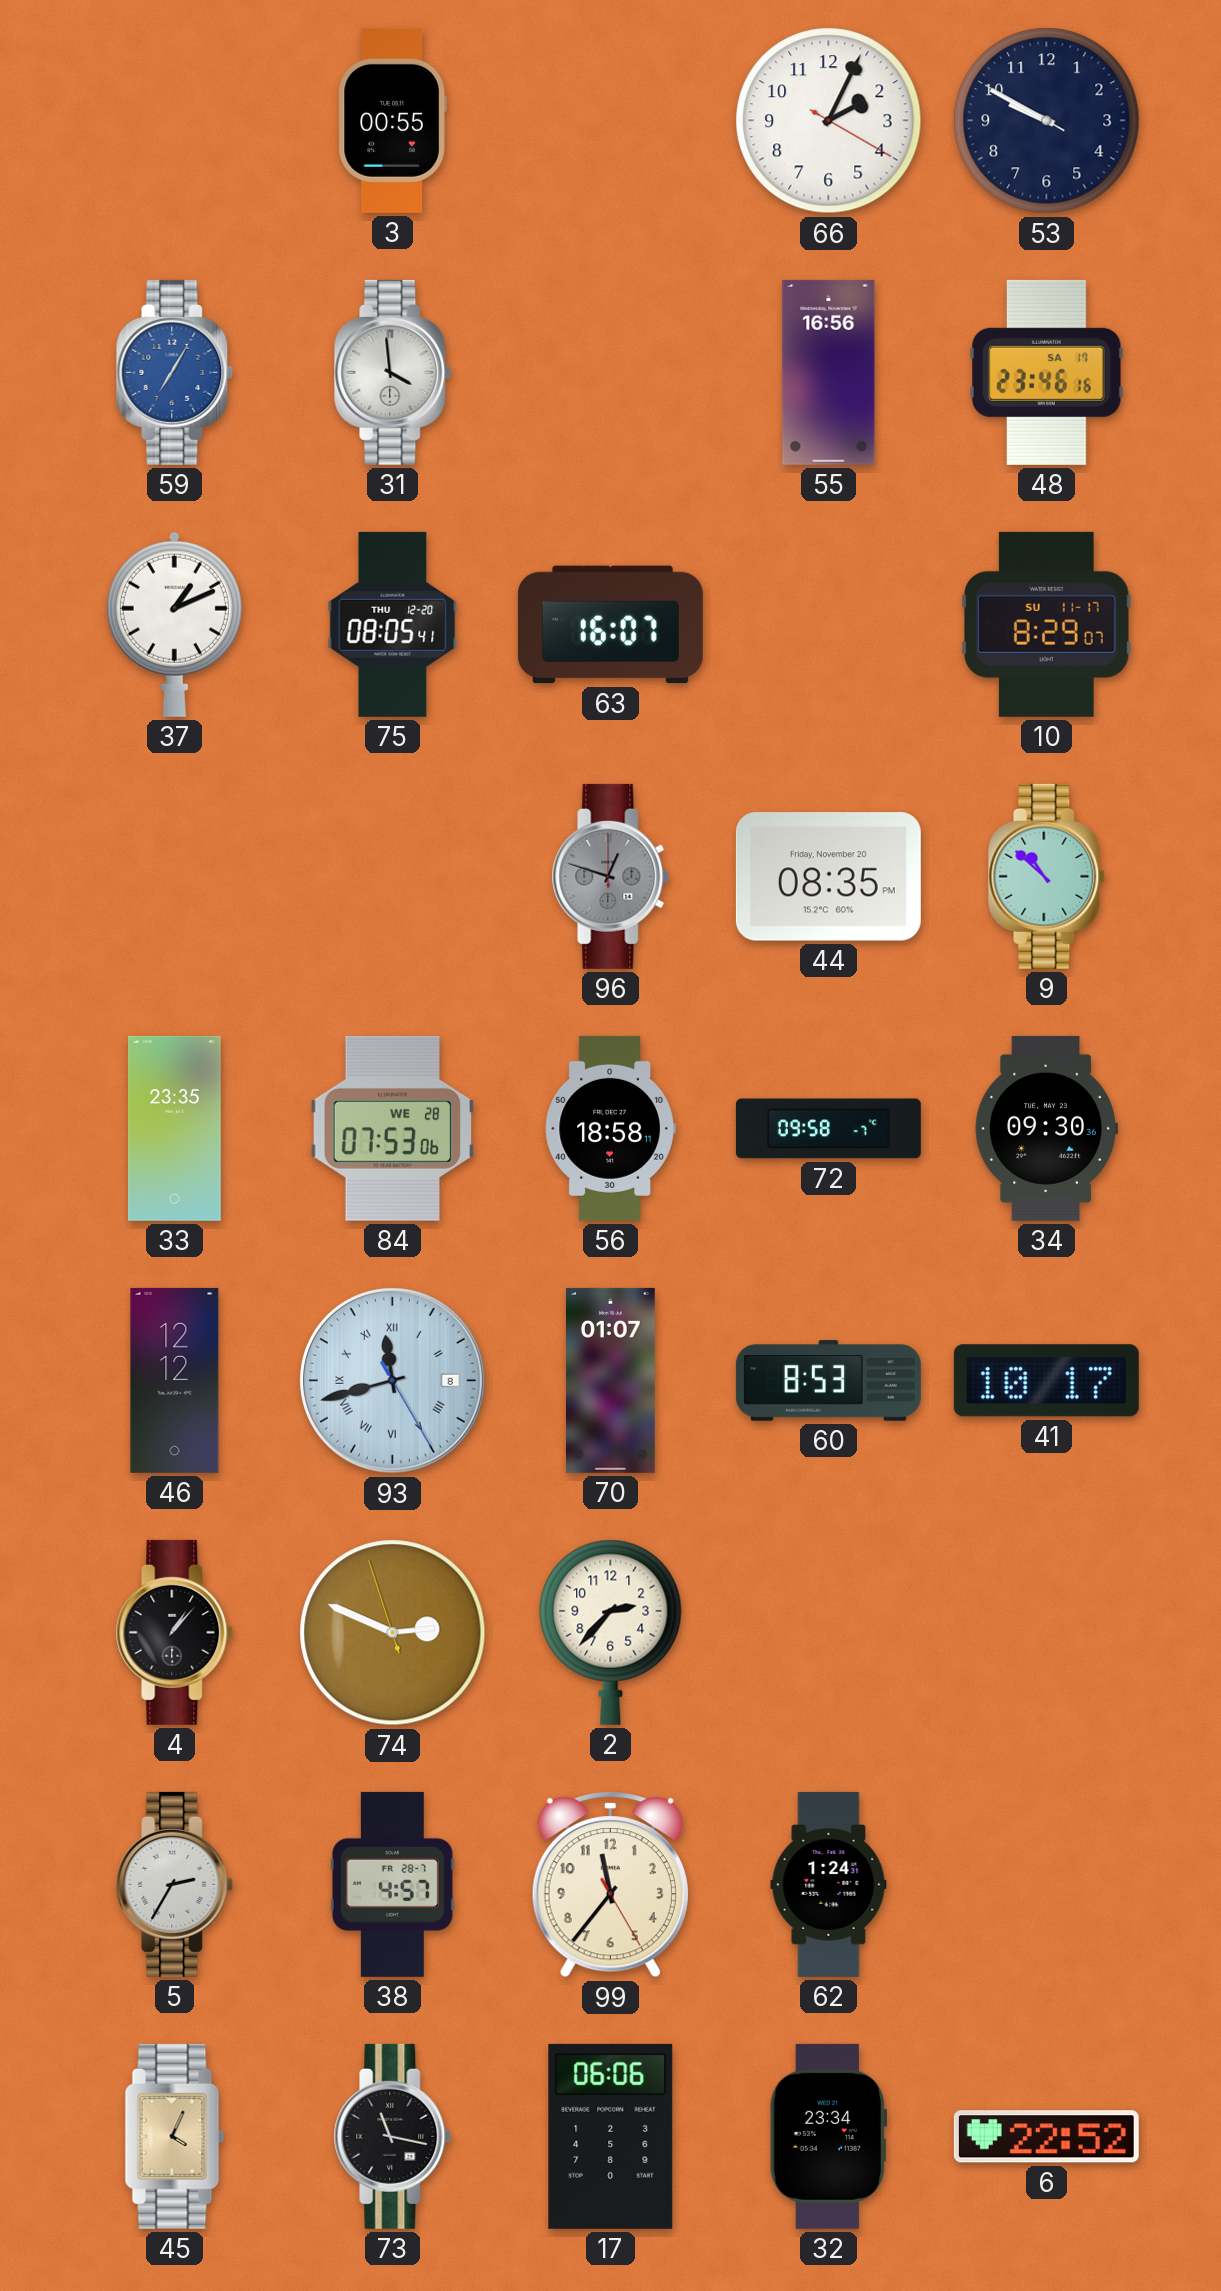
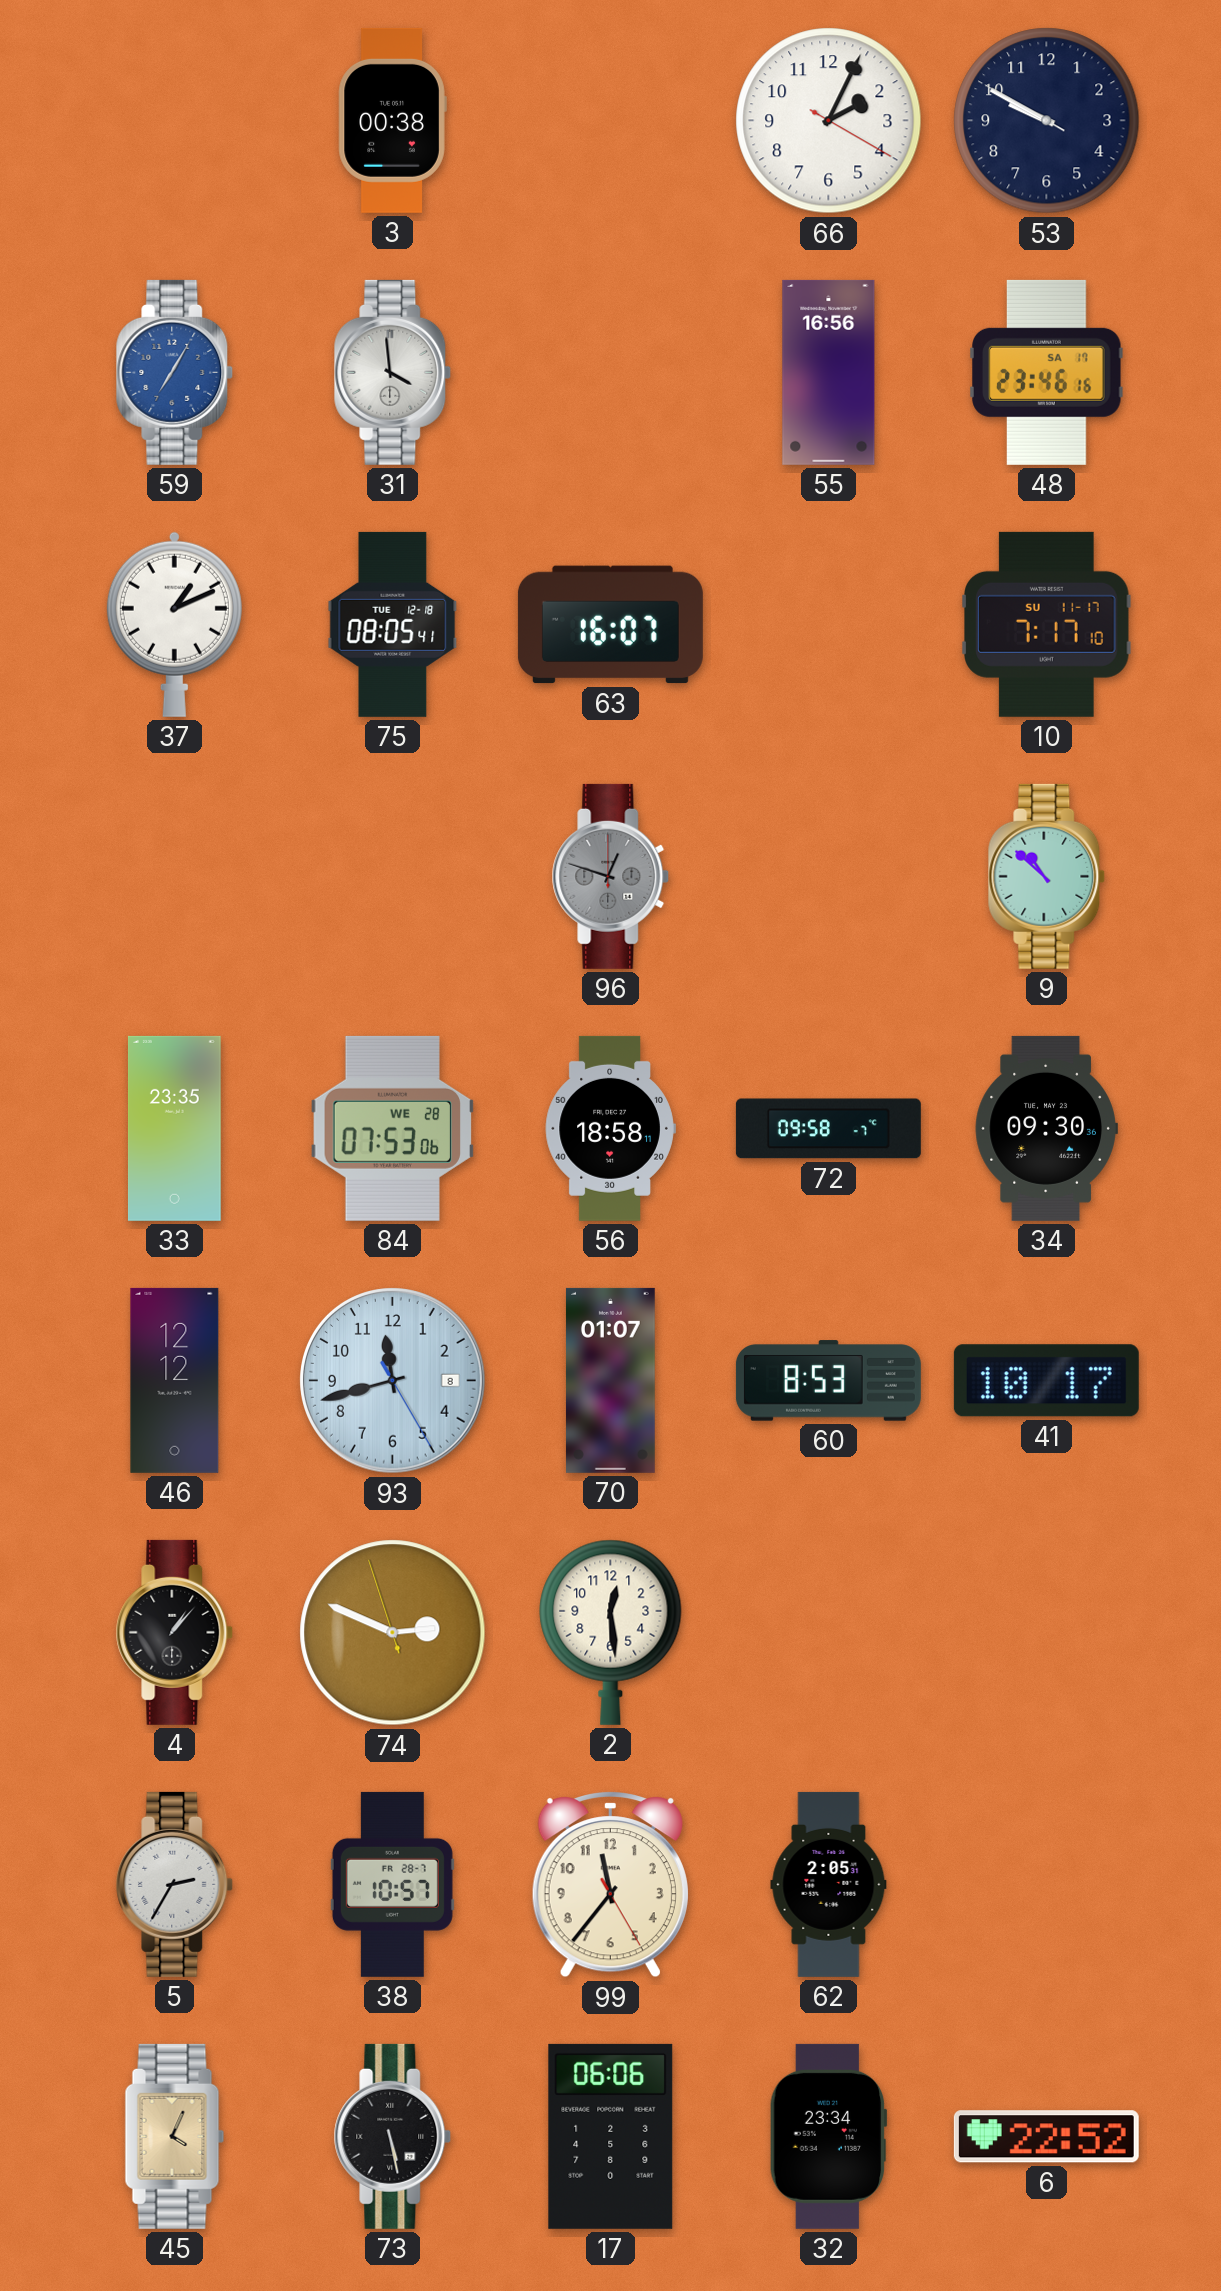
3: 00:55 -> 00:38
75 date: THU 12-20 -> TUE 12-18
10: 8:29 -> 7:17
44: 08:35 -> none
93 numerals: Roman -> Arabic
2: 2:37 -> 12:29
38: 4:57 -> 10:57
62: 1:24 -> 2:05
73: 11:17 -> 5:28
